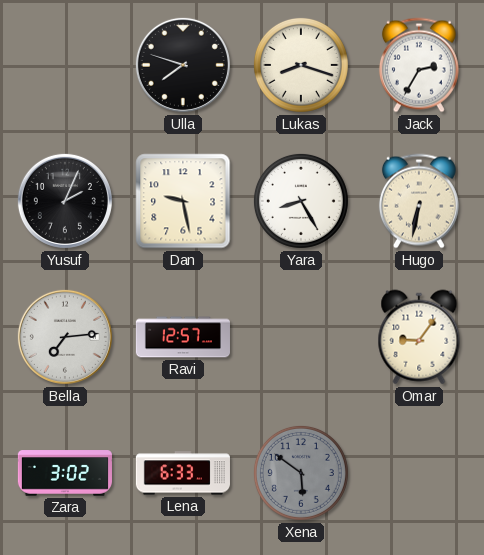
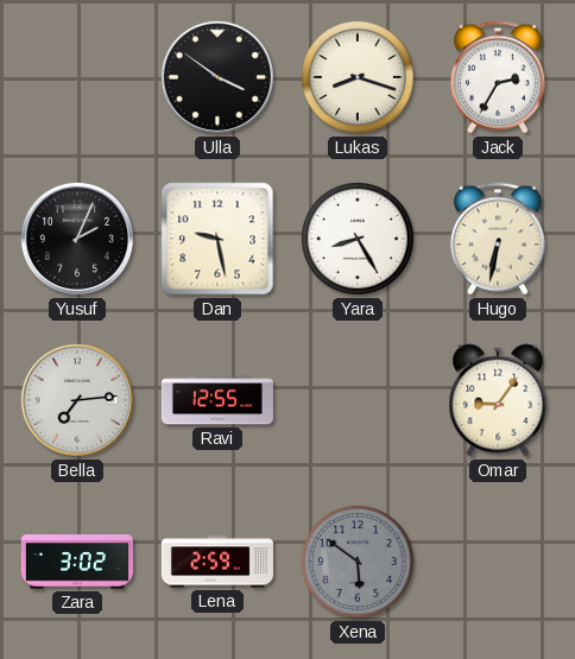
Ulla: 7:48 -> 3:51
Ravi: 12:57 -> 12:55
Lena: 6:33 -> 2:59
